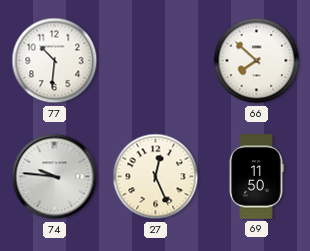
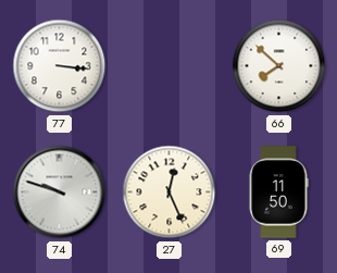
77: 10:31 -> 3:16
74: 9:46 -> 9:48
